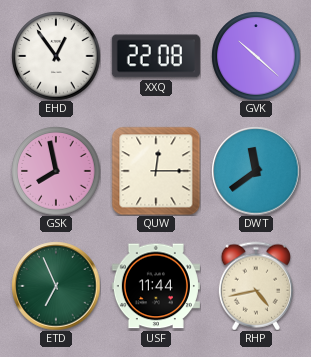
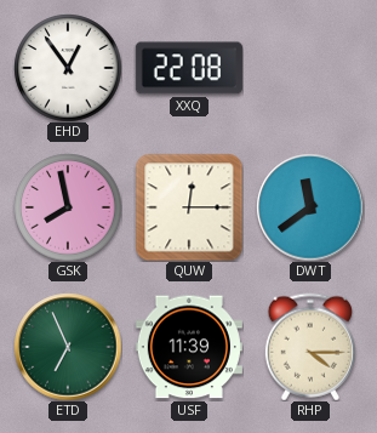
GVK: 10:22 -> none
USF: 11:44 -> 11:39
RHP: 4:43 -> 4:15
